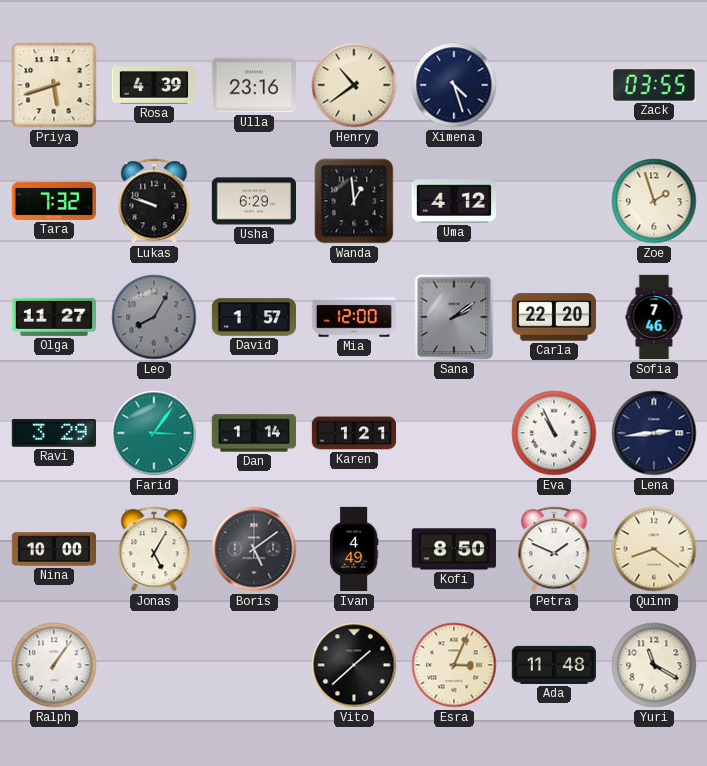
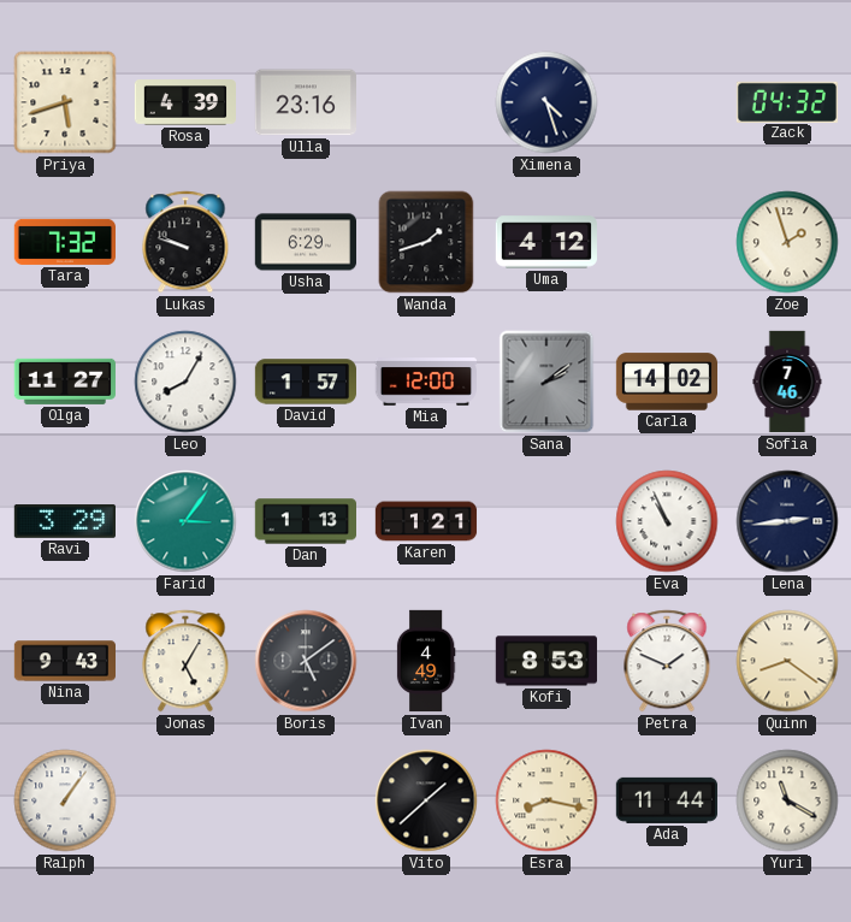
Henry: 10:39 -> none
Zack: 03:55 -> 04:32
Wanda: 12:59 -> 1:42
Leo dial: grey -> white
Carla: 22:20 -> 14:02
Dan: 1:14 -> 1:13
Nina: 10:00 -> 9:43
Kofi: 8:50 -> 8:53
Esra: 3:04 -> 8:17
Ada: 11:48 -> 11:44
